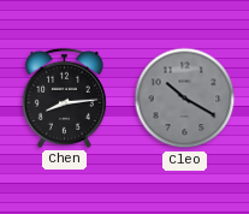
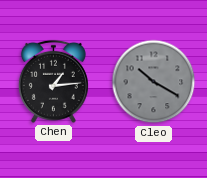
Chen: 8:14 -> 1:14
